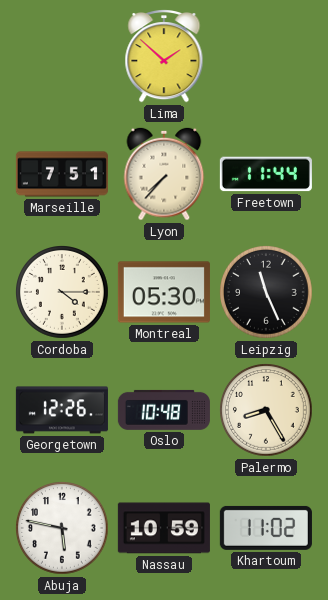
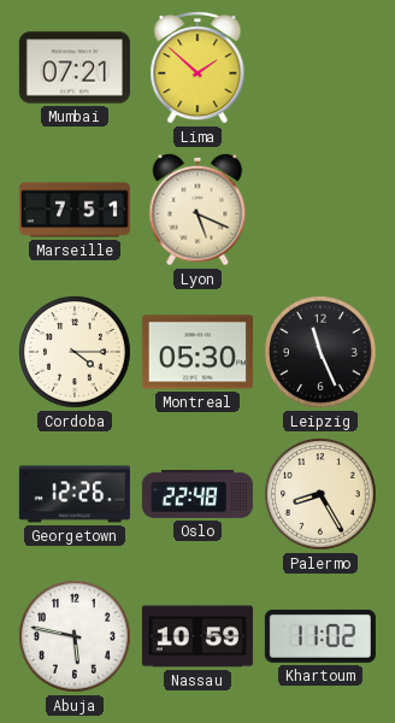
Mumbai: none -> 07:21
Lyon: 7:37 -> 5:19
Freetown: 11:44 -> none
Oslo: 10:48 -> 22:48
